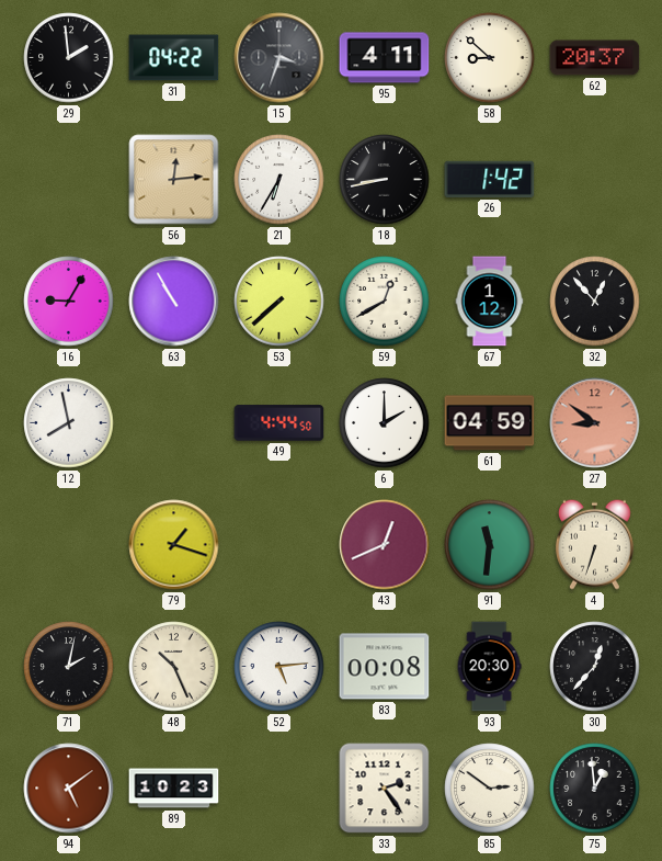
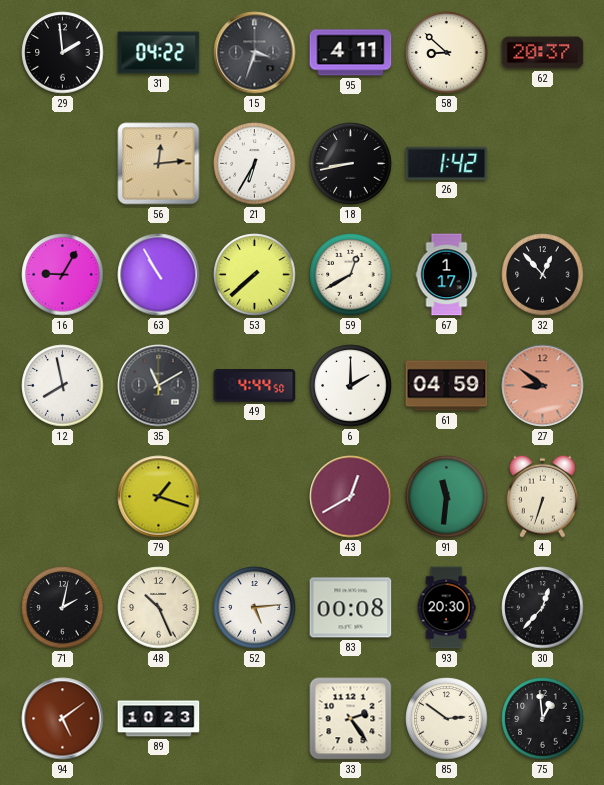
67: 1:12 -> 1:17
35: none -> 11:10
43: 12:41 -> 12:40
